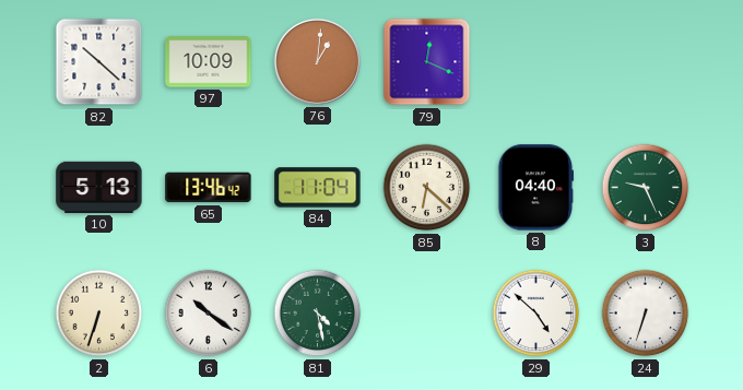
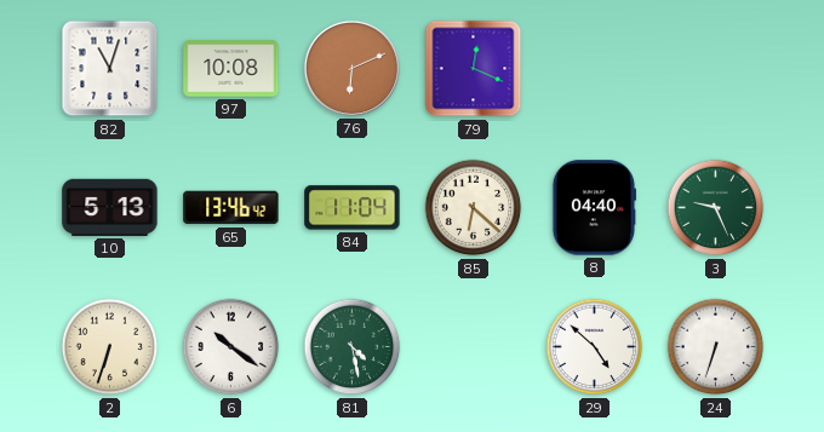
82: 10:22 -> 11:03
97: 10:09 -> 10:08
76: 1:01 -> 6:11
